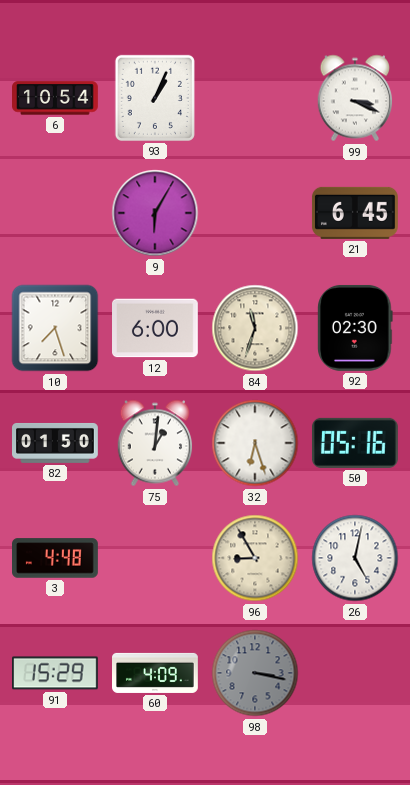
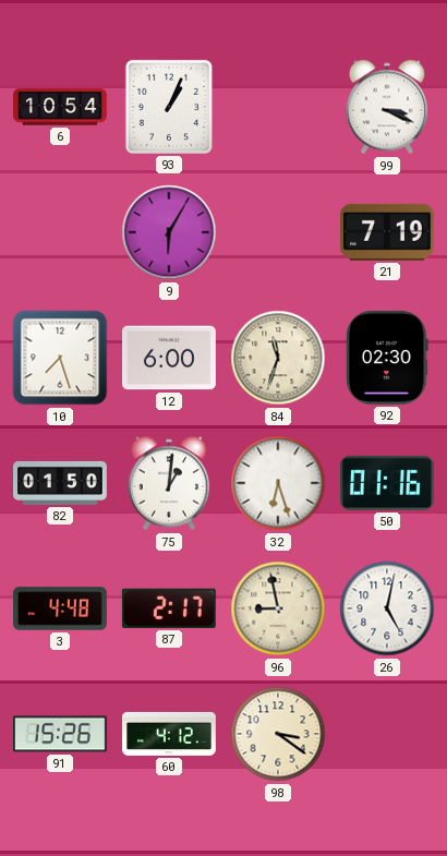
21: 6:45 -> 7:19
50: 05:16 -> 01:16
87: none -> 2:17
96: 8:55 -> 8:58
91: 15:29 -> 15:26
60: 4:09 -> 4:12
98: 3:17 -> 3:21
98 dial: grey -> cream
